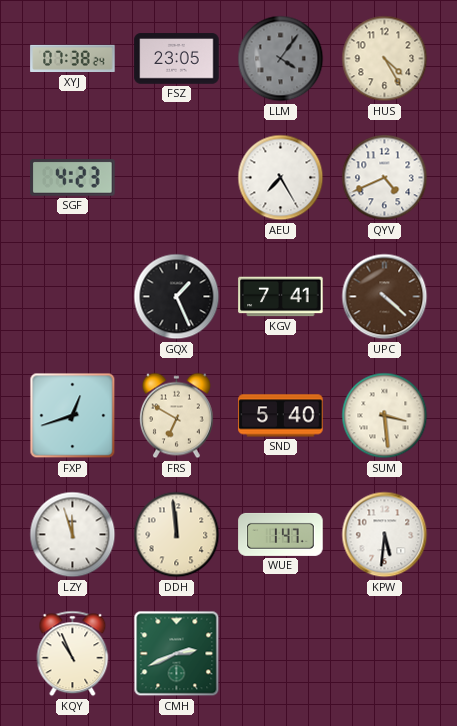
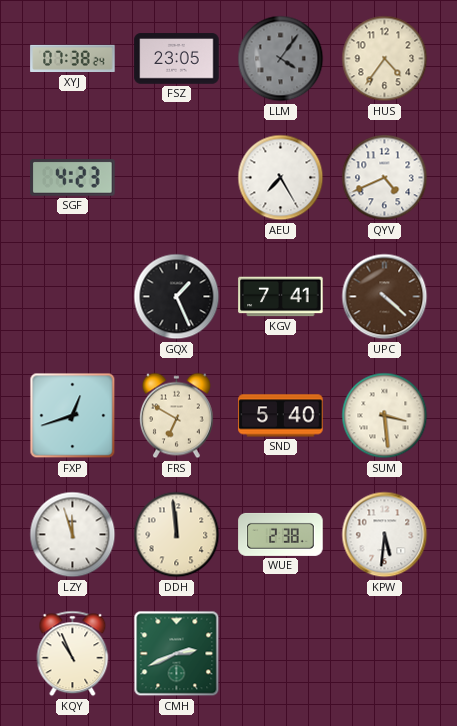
HUS: 4:25 -> 4:36
WUE: 1:47 -> 2:38
